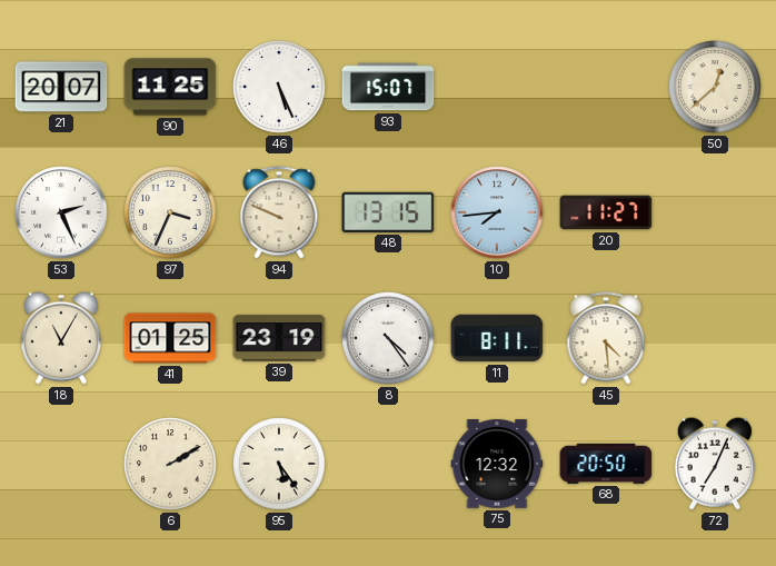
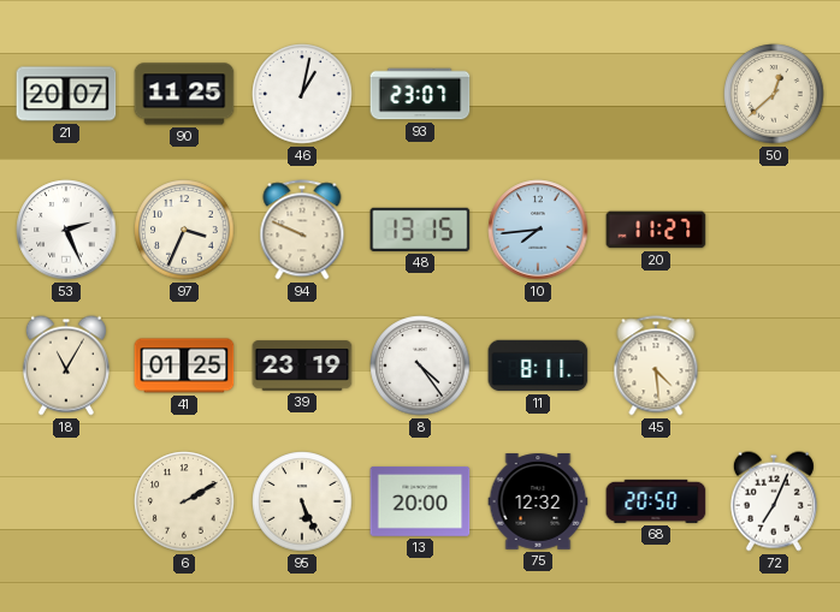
46: 5:26 -> 1:02
93: 15:07 -> 23:07
95: 5:24 -> 5:26
13: none -> 20:00
